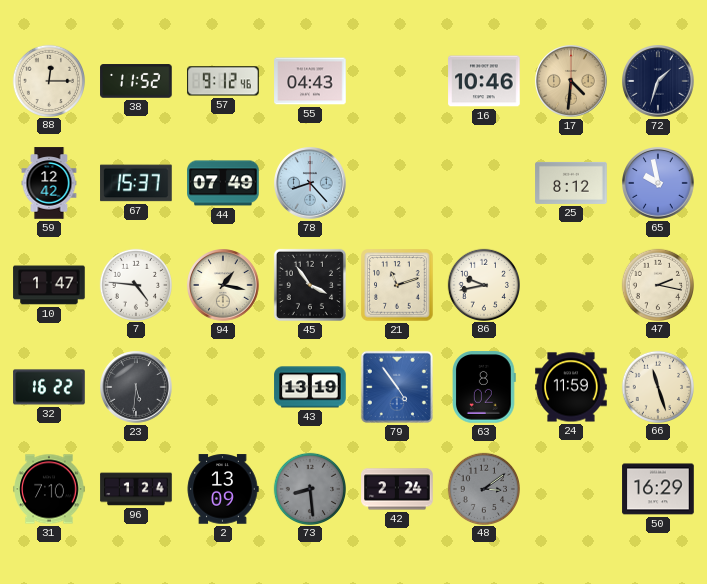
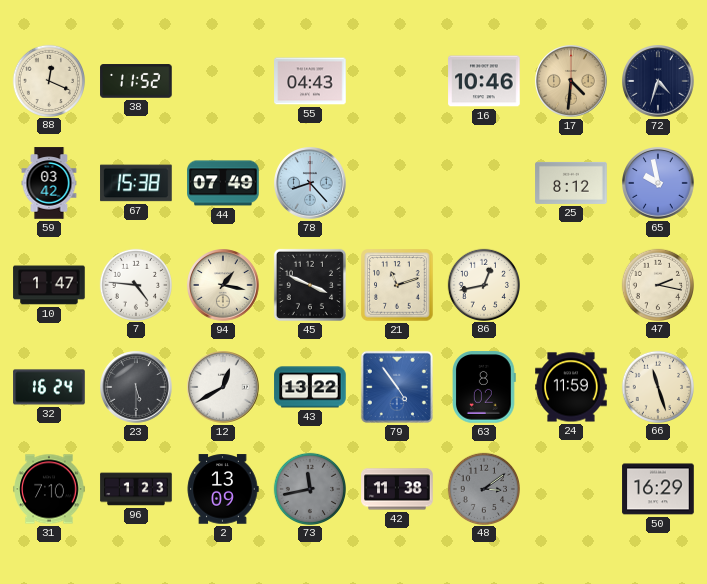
88: 12:15 -> 12:19
57: 9:12 -> none
72: 1:33 -> 4:33
59: 12:42 -> 03:42
67: 15:37 -> 15:38
45: 3:54 -> 3:49
86: 9:43 -> 12:43
32: 16:22 -> 16:24
23: 5:31 -> 5:30
12: none -> 12:40
43: 13:19 -> 13:22
96: 1:24 -> 1:23
73: 8:29 -> 11:43
42: 2:24 -> 11:38
